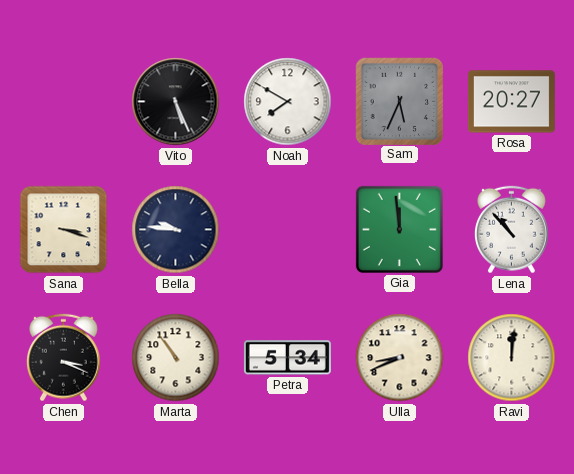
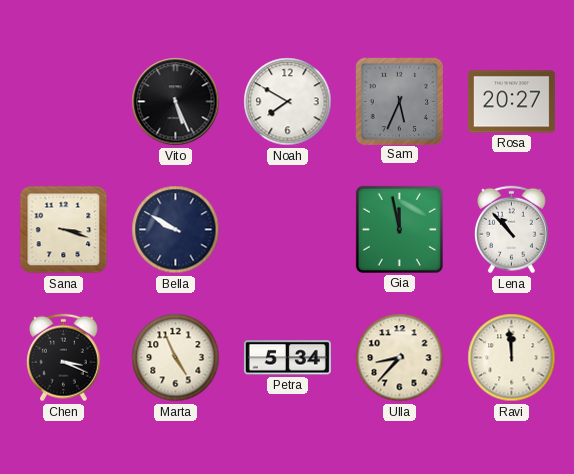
Bella: 9:46 -> 9:50
Gia: 11:59 -> 11:58
Marta: 10:54 -> 4:56
Ulla: 8:41 -> 8:37
Ravi: 12:01 -> 11:59
